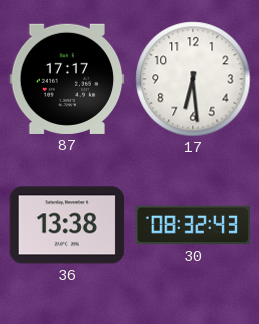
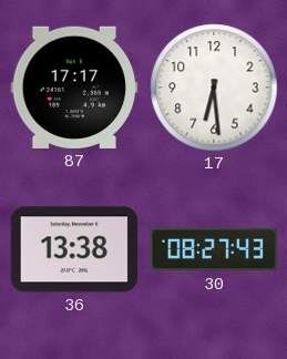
30: 08:32 -> 08:27
